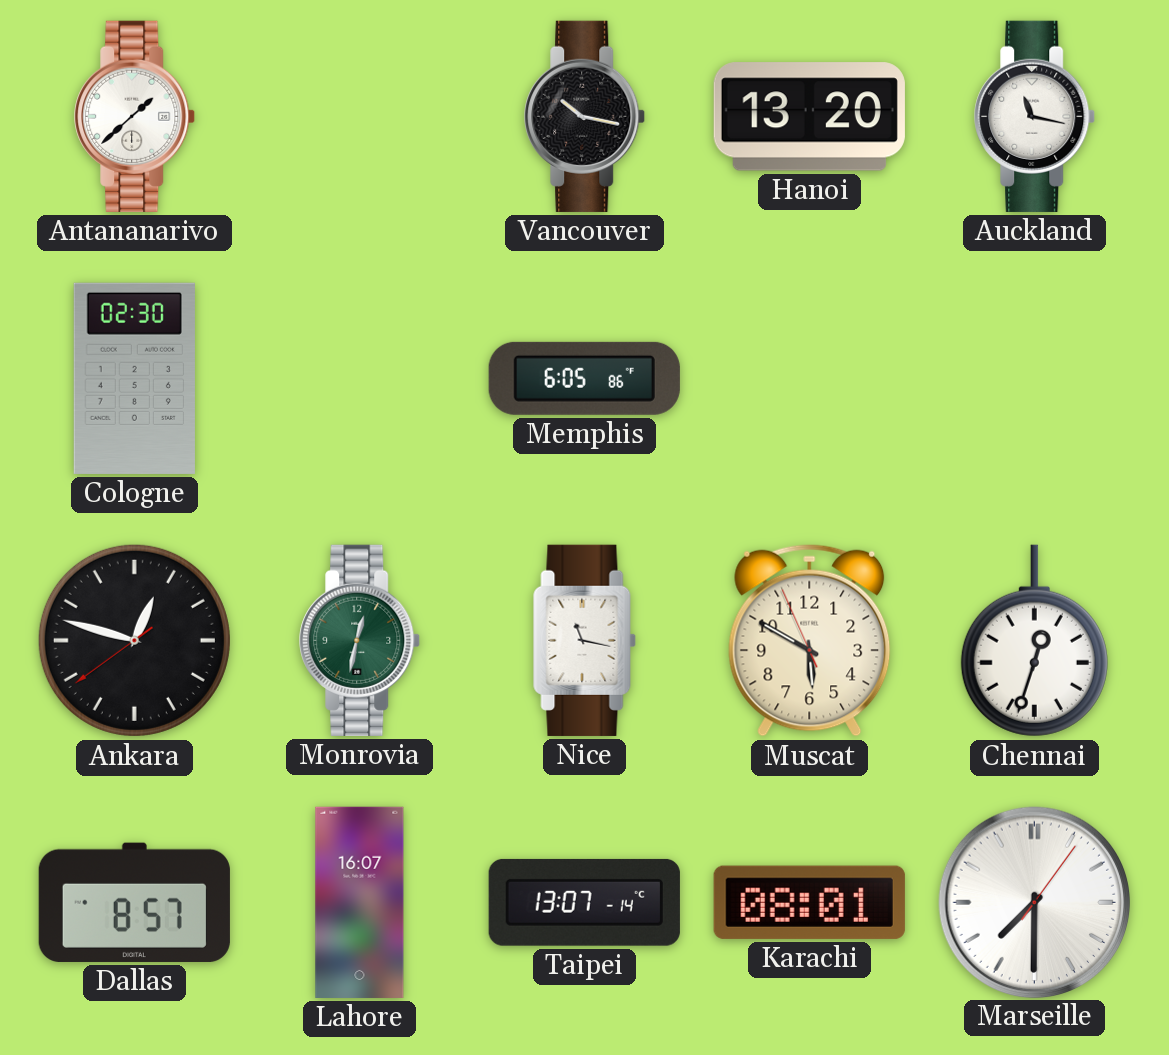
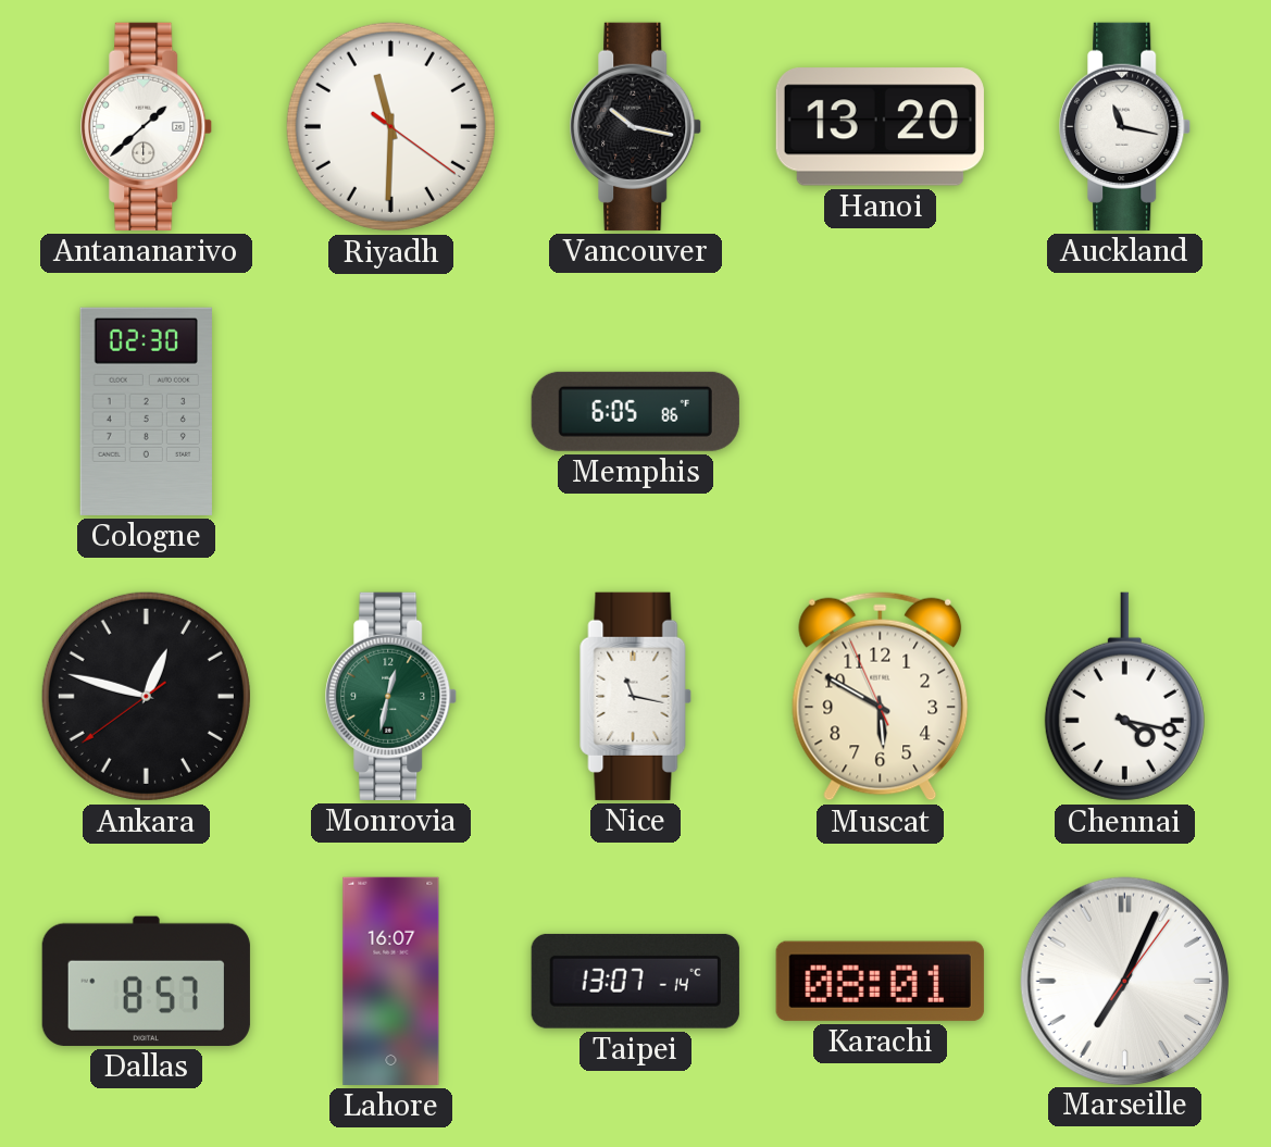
Riyadh: none -> 11:30
Chennai: 12:33 -> 4:17
Marseille: 7:30 -> 7:04
